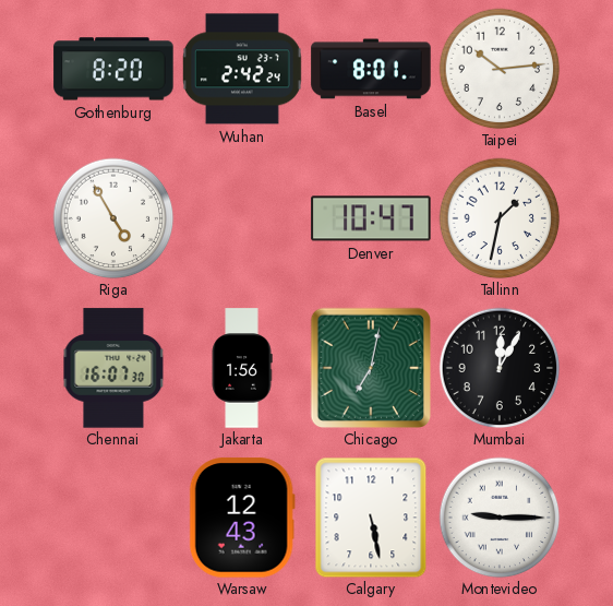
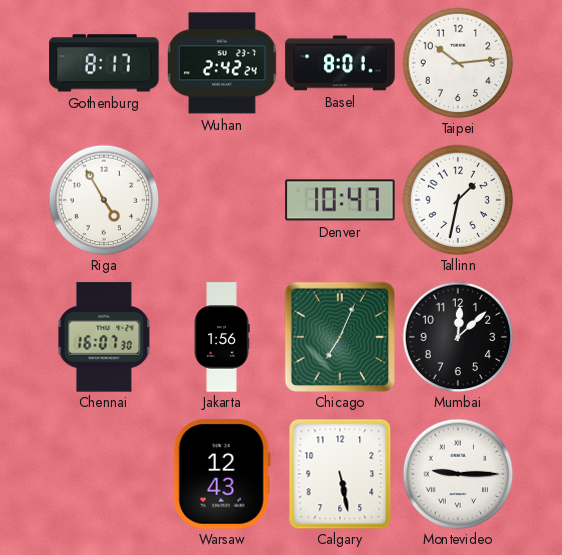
Gothenburg: 8:20 -> 8:17
Chicago: 7:02 -> 7:04
Mumbai: 12:05 -> 12:08
